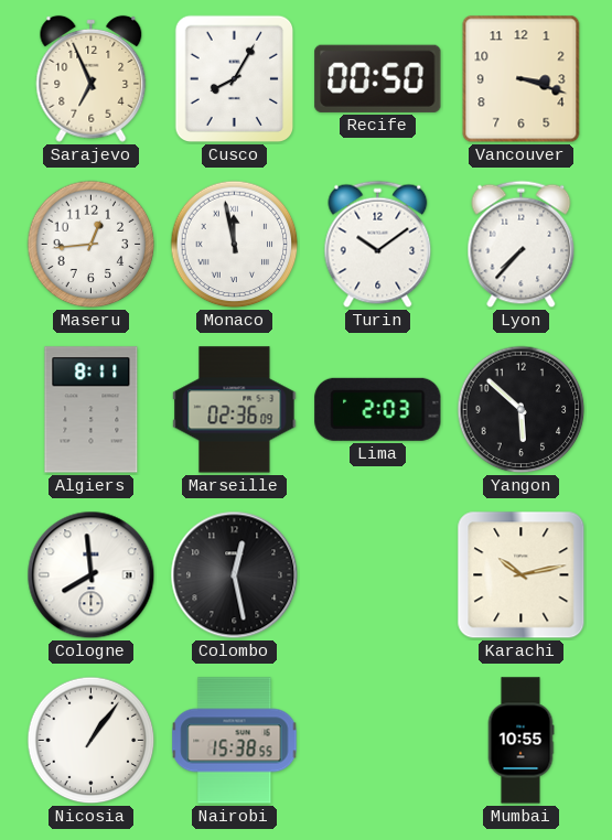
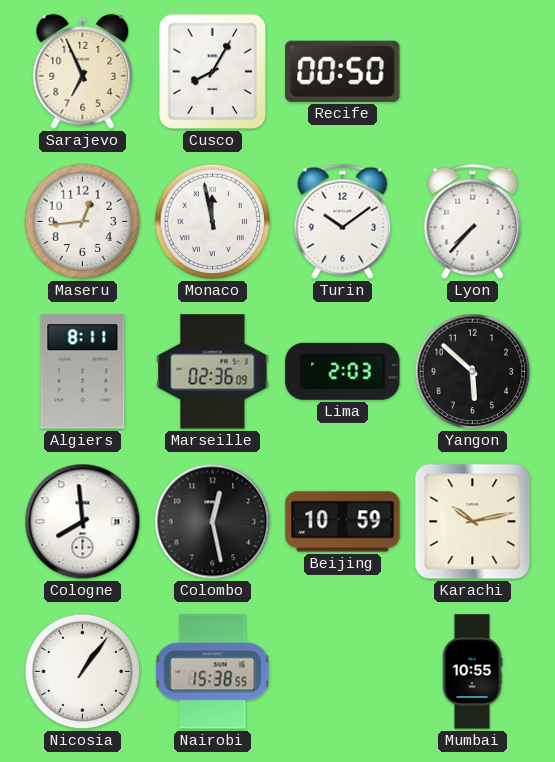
Vancouver: 3:18 -> none
Beijing: none -> 10:59
